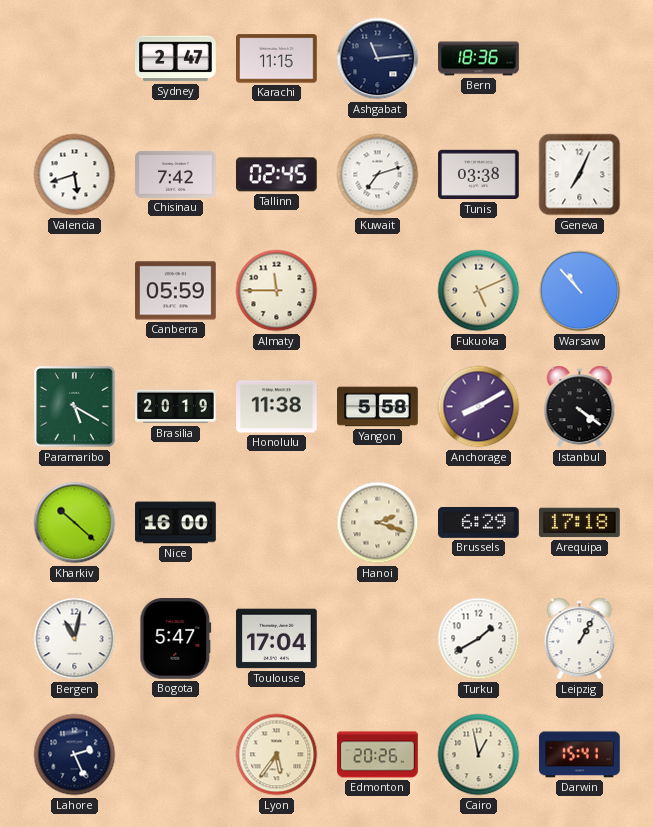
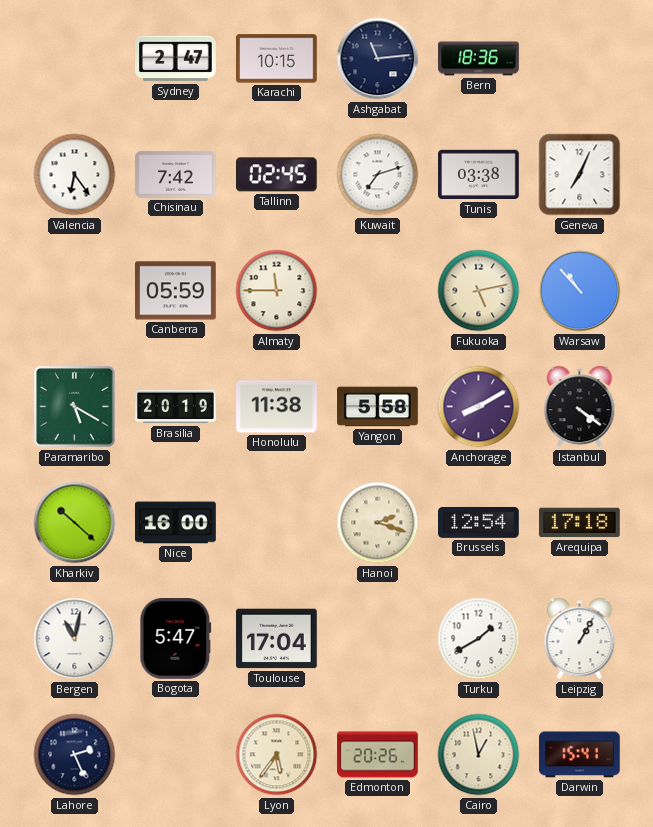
Karachi: 11:15 -> 10:15
Valencia: 5:42 -> 6:24
Fukuoka: 5:11 -> 5:13
Brussels: 6:29 -> 12:54
